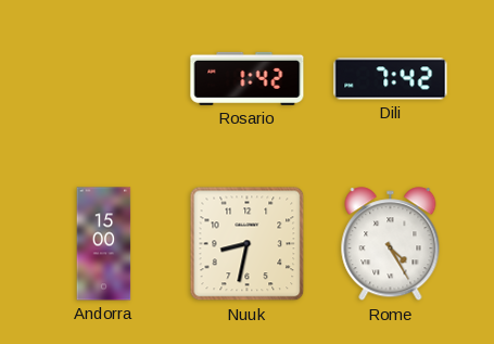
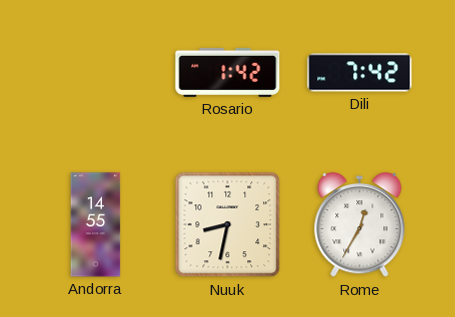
Andorra: 15:00 -> 14:55
Rome: 4:25 -> 12:35
